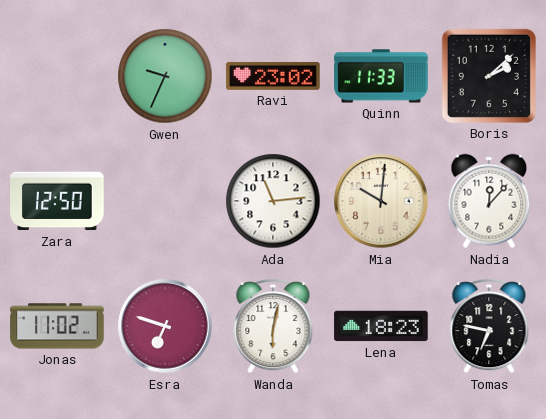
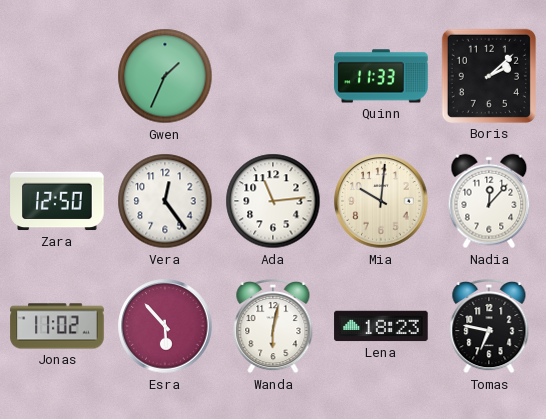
Gwen: 9:34 -> 1:34
Ravi: 23:02 -> none
Vera: none -> 12:24
Esra: 6:48 -> 5:53
